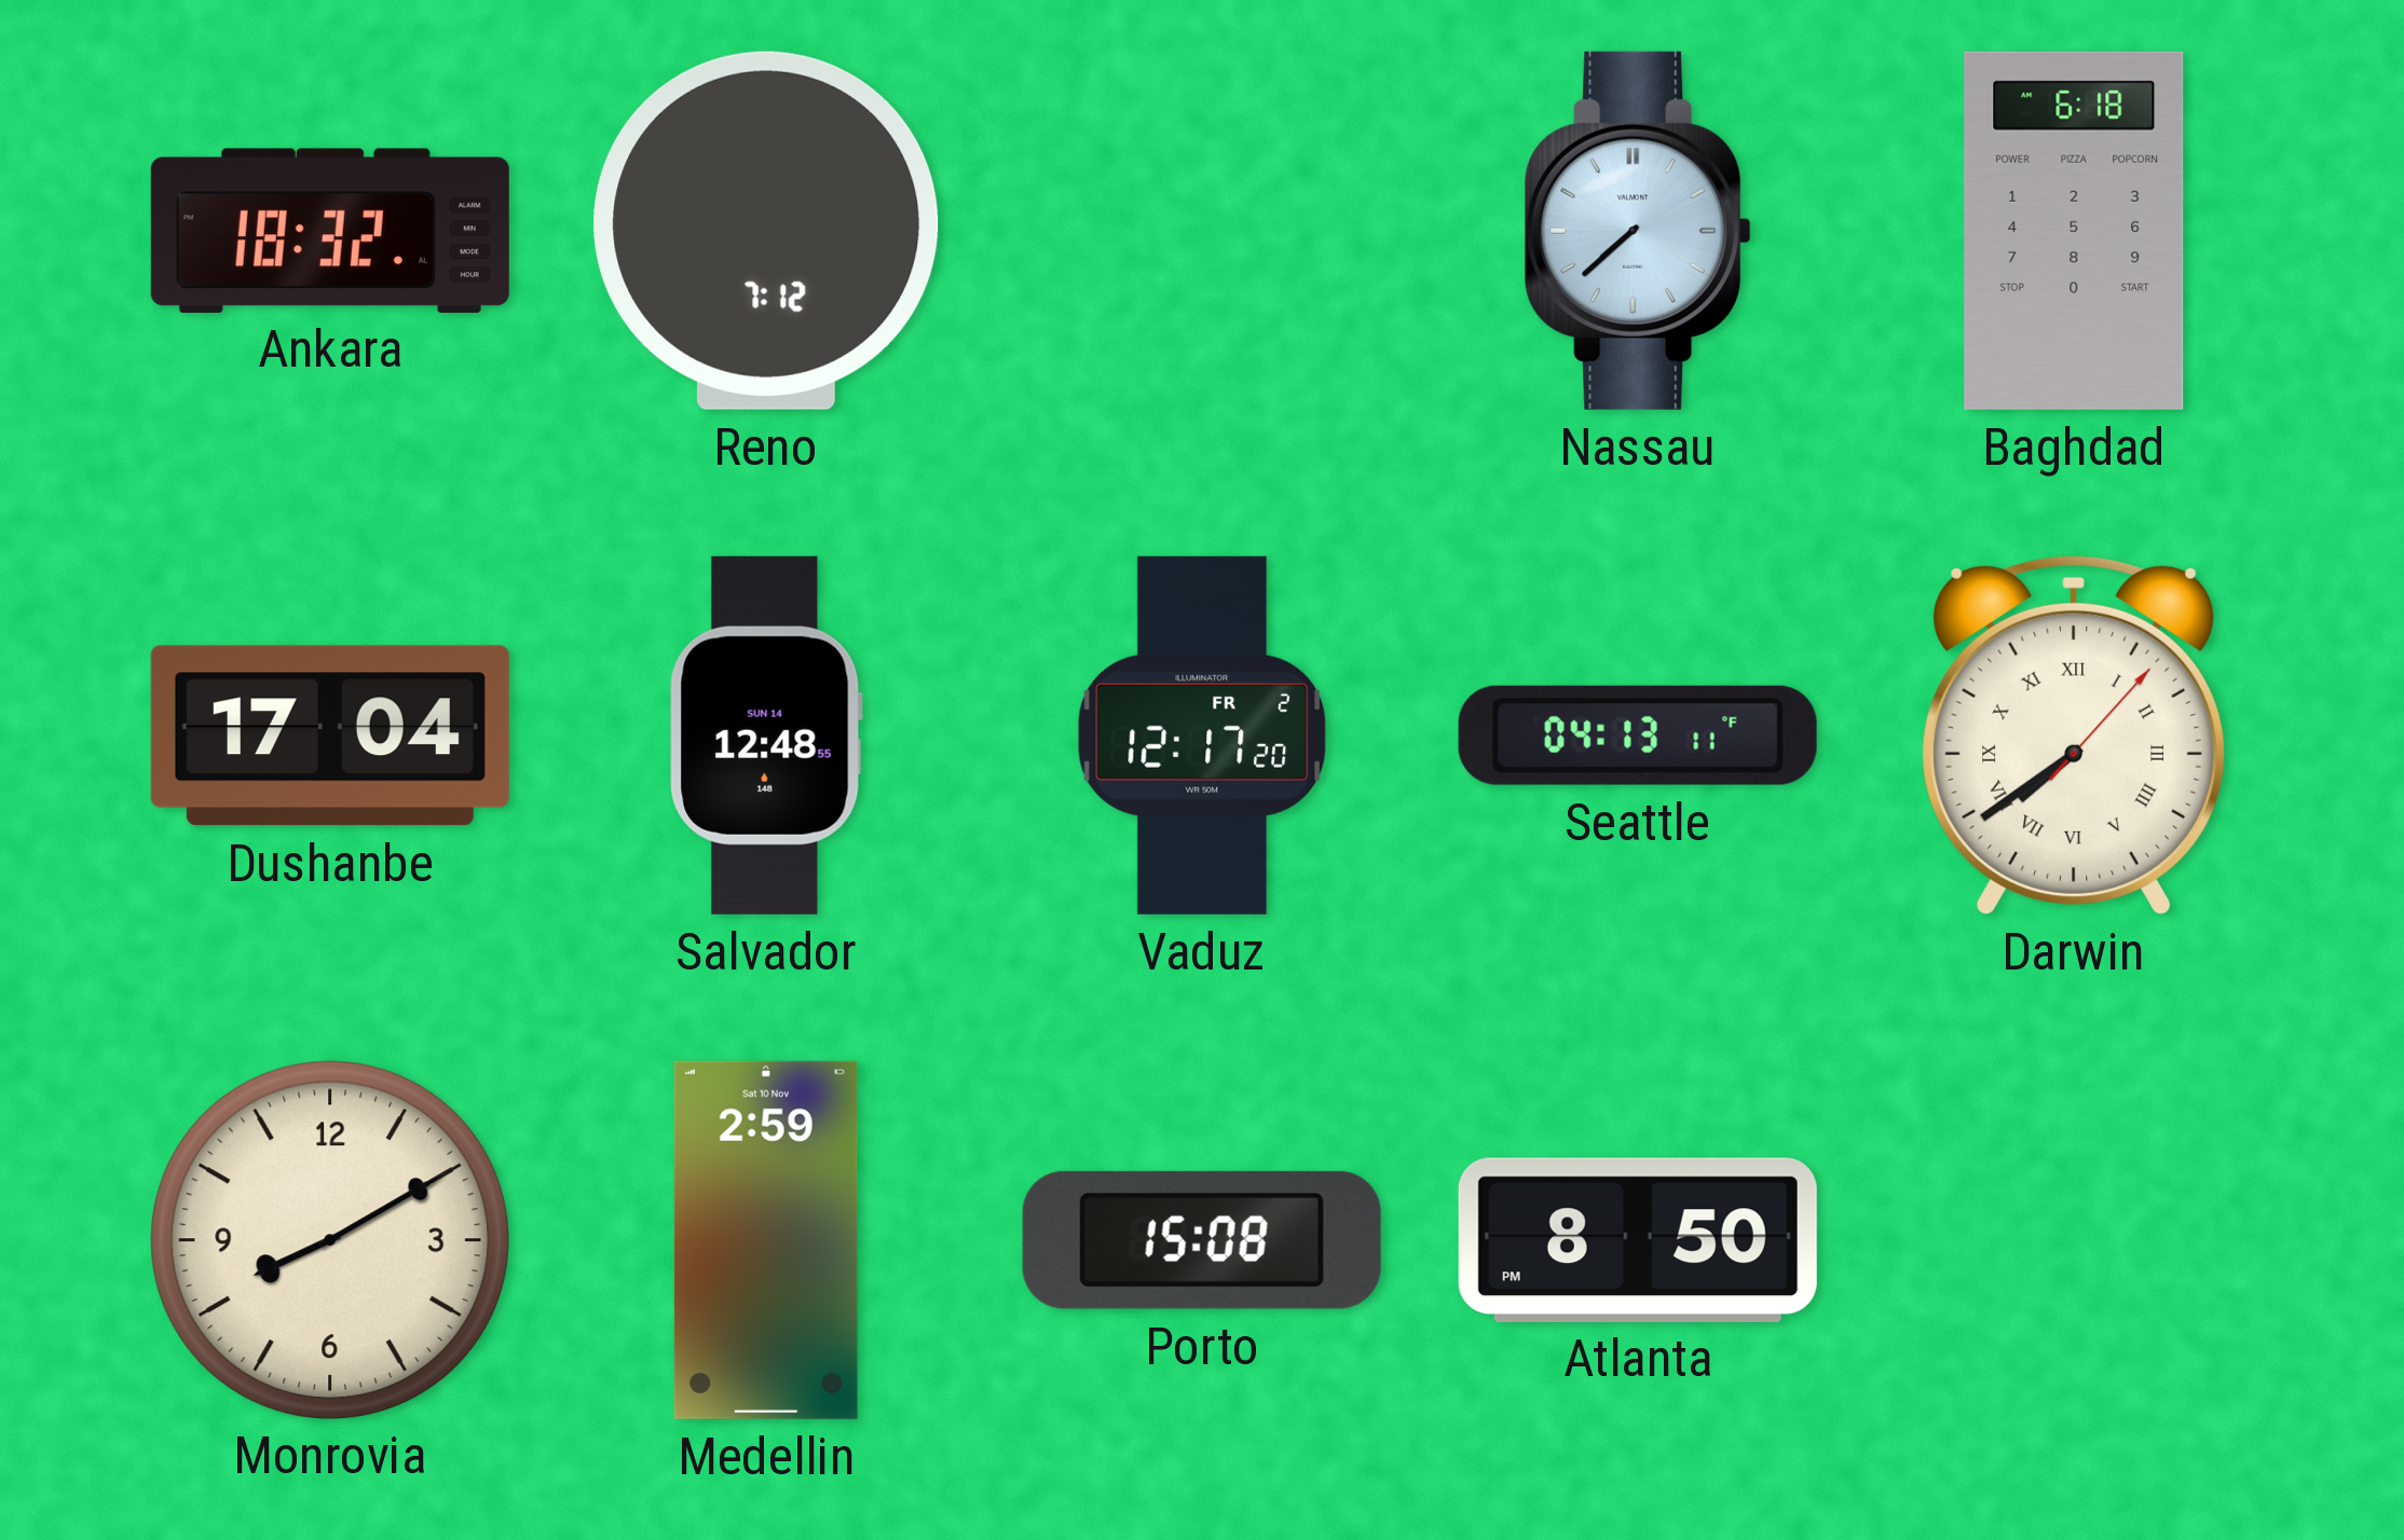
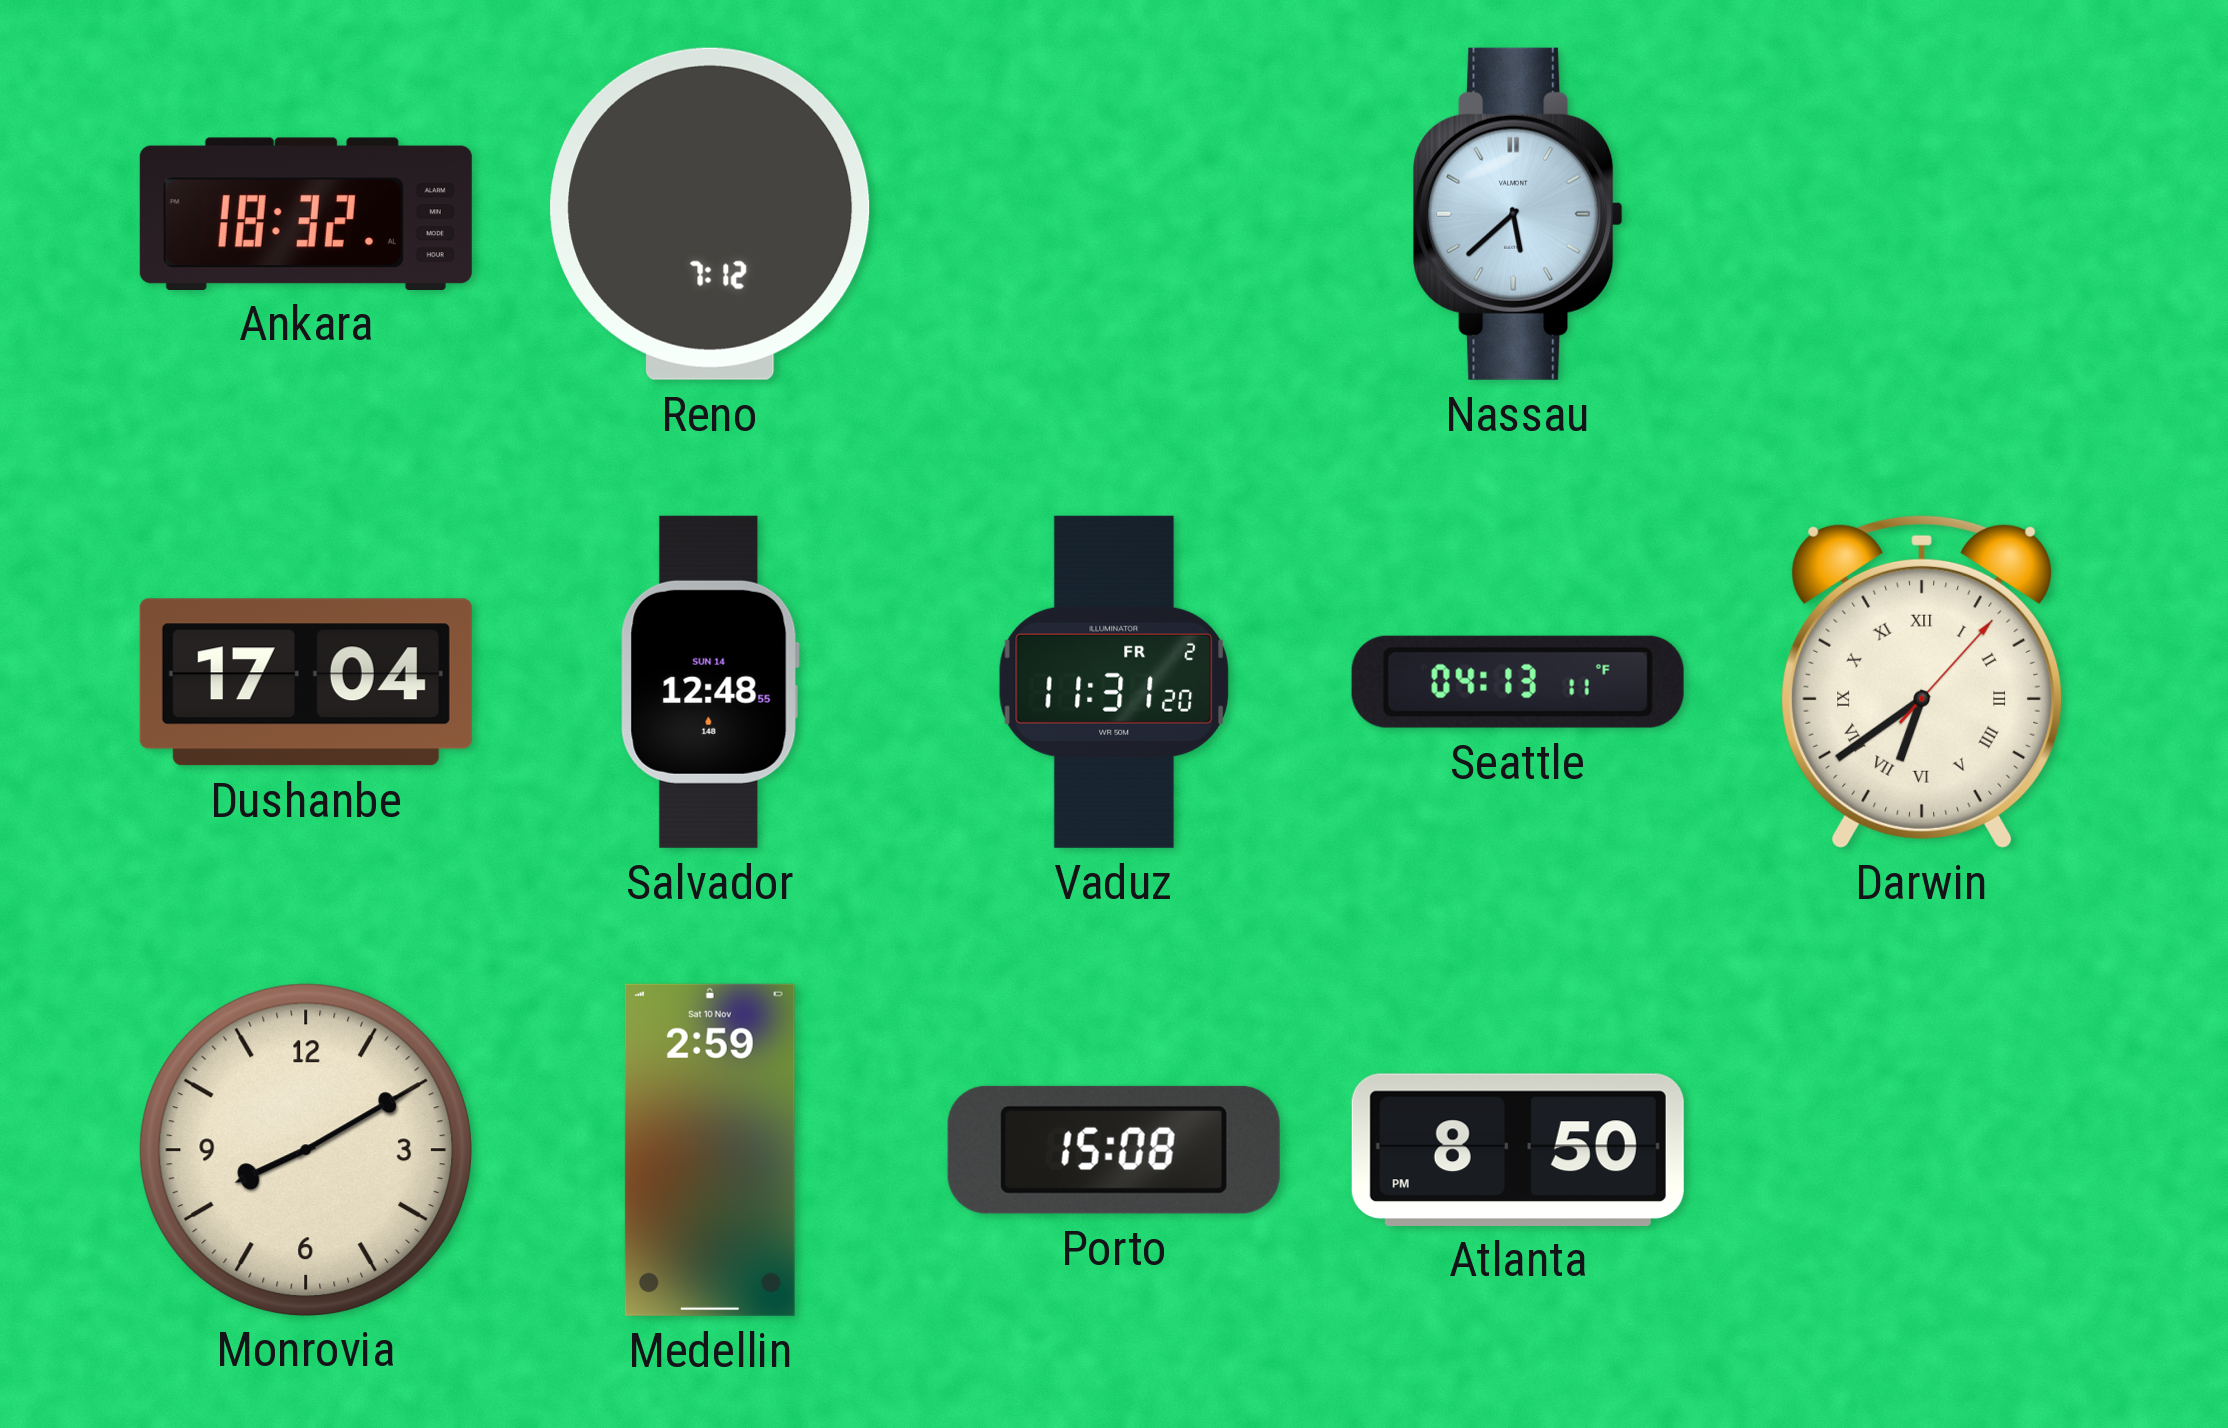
Nassau: 7:38 -> 5:38
Baghdad: 6:18 -> none
Vaduz: 12:17 -> 11:31
Darwin: 7:39 -> 6:39
